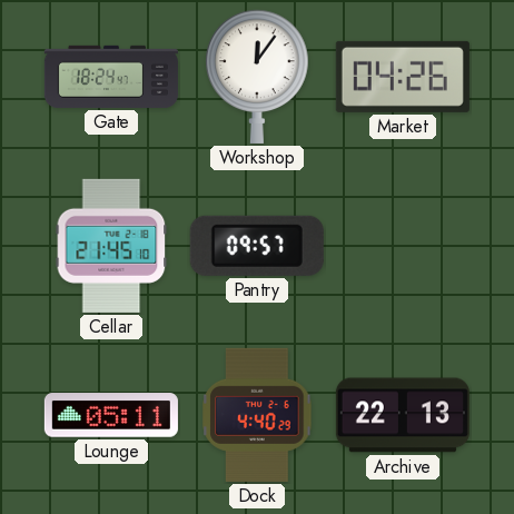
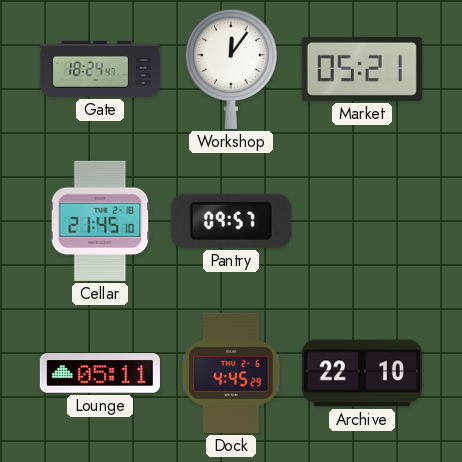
Market: 04:26 -> 05:21
Dock: 4:40 -> 4:45
Archive: 22:13 -> 22:10
